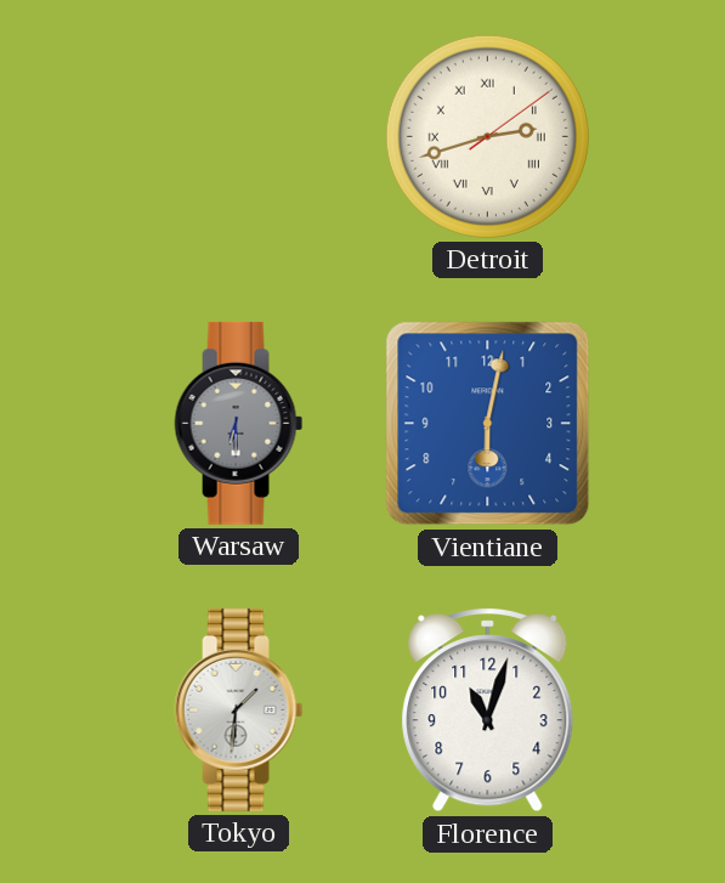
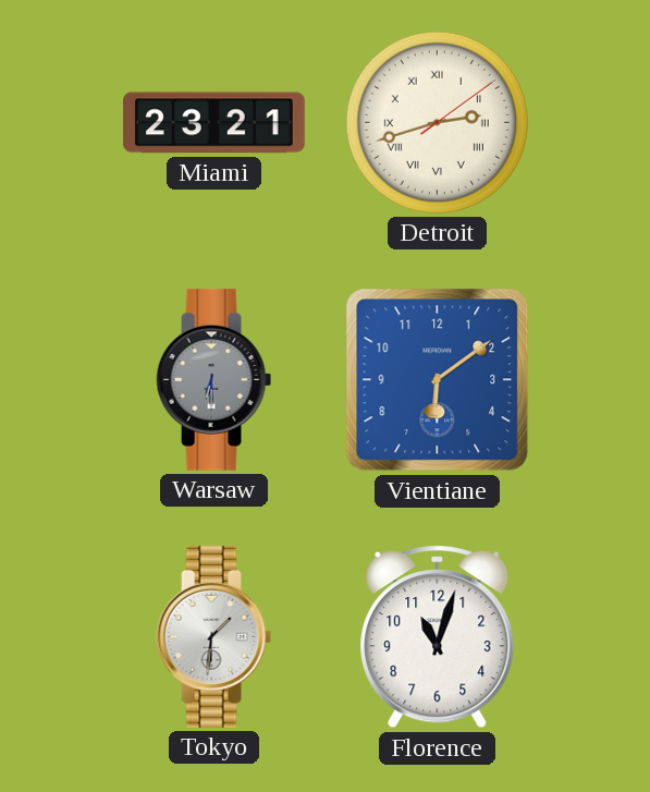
Miami: none -> 23:21
Vientiane: 6:02 -> 6:09
